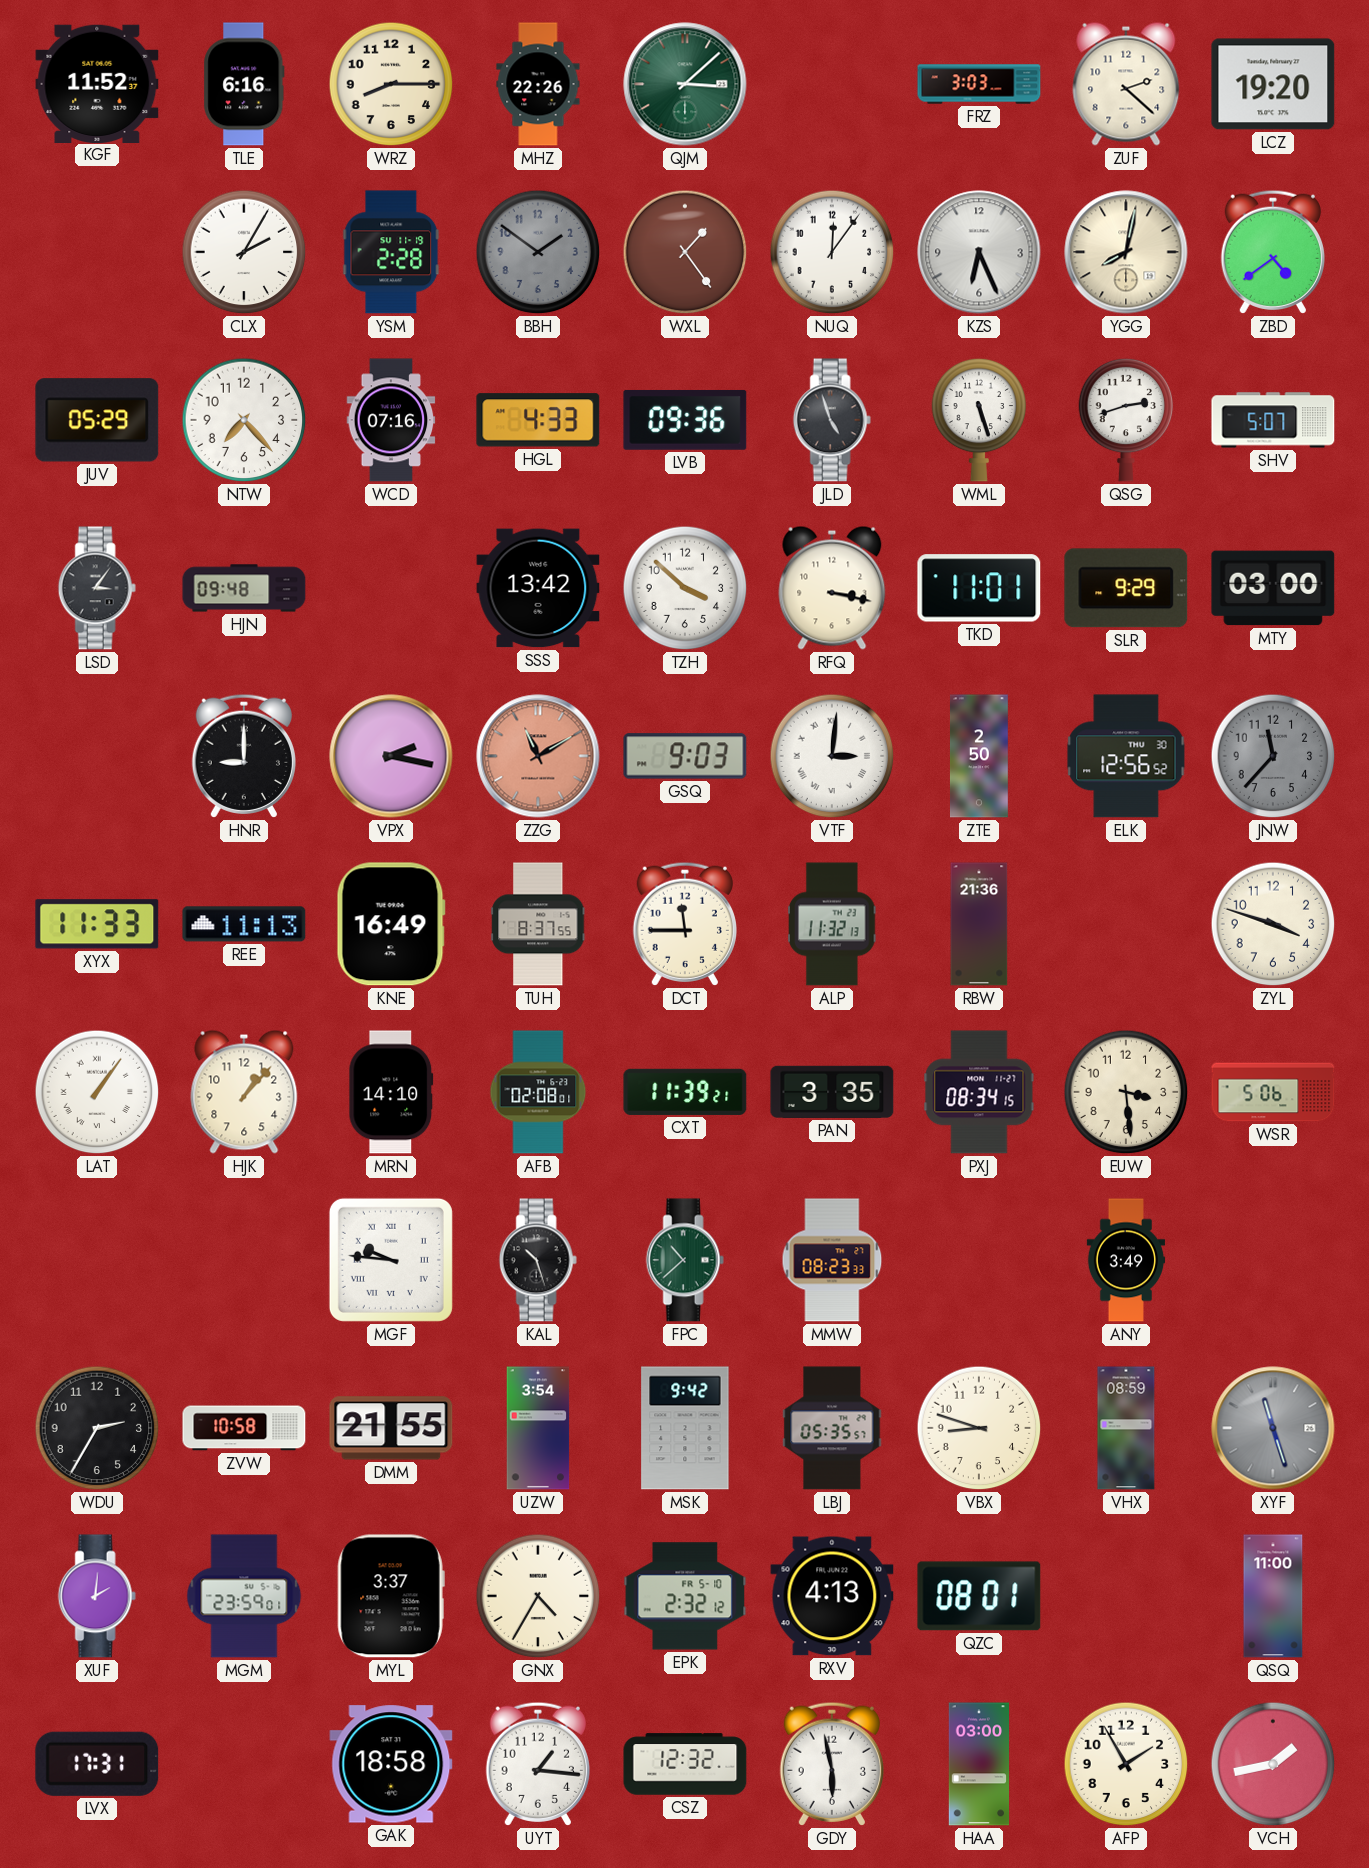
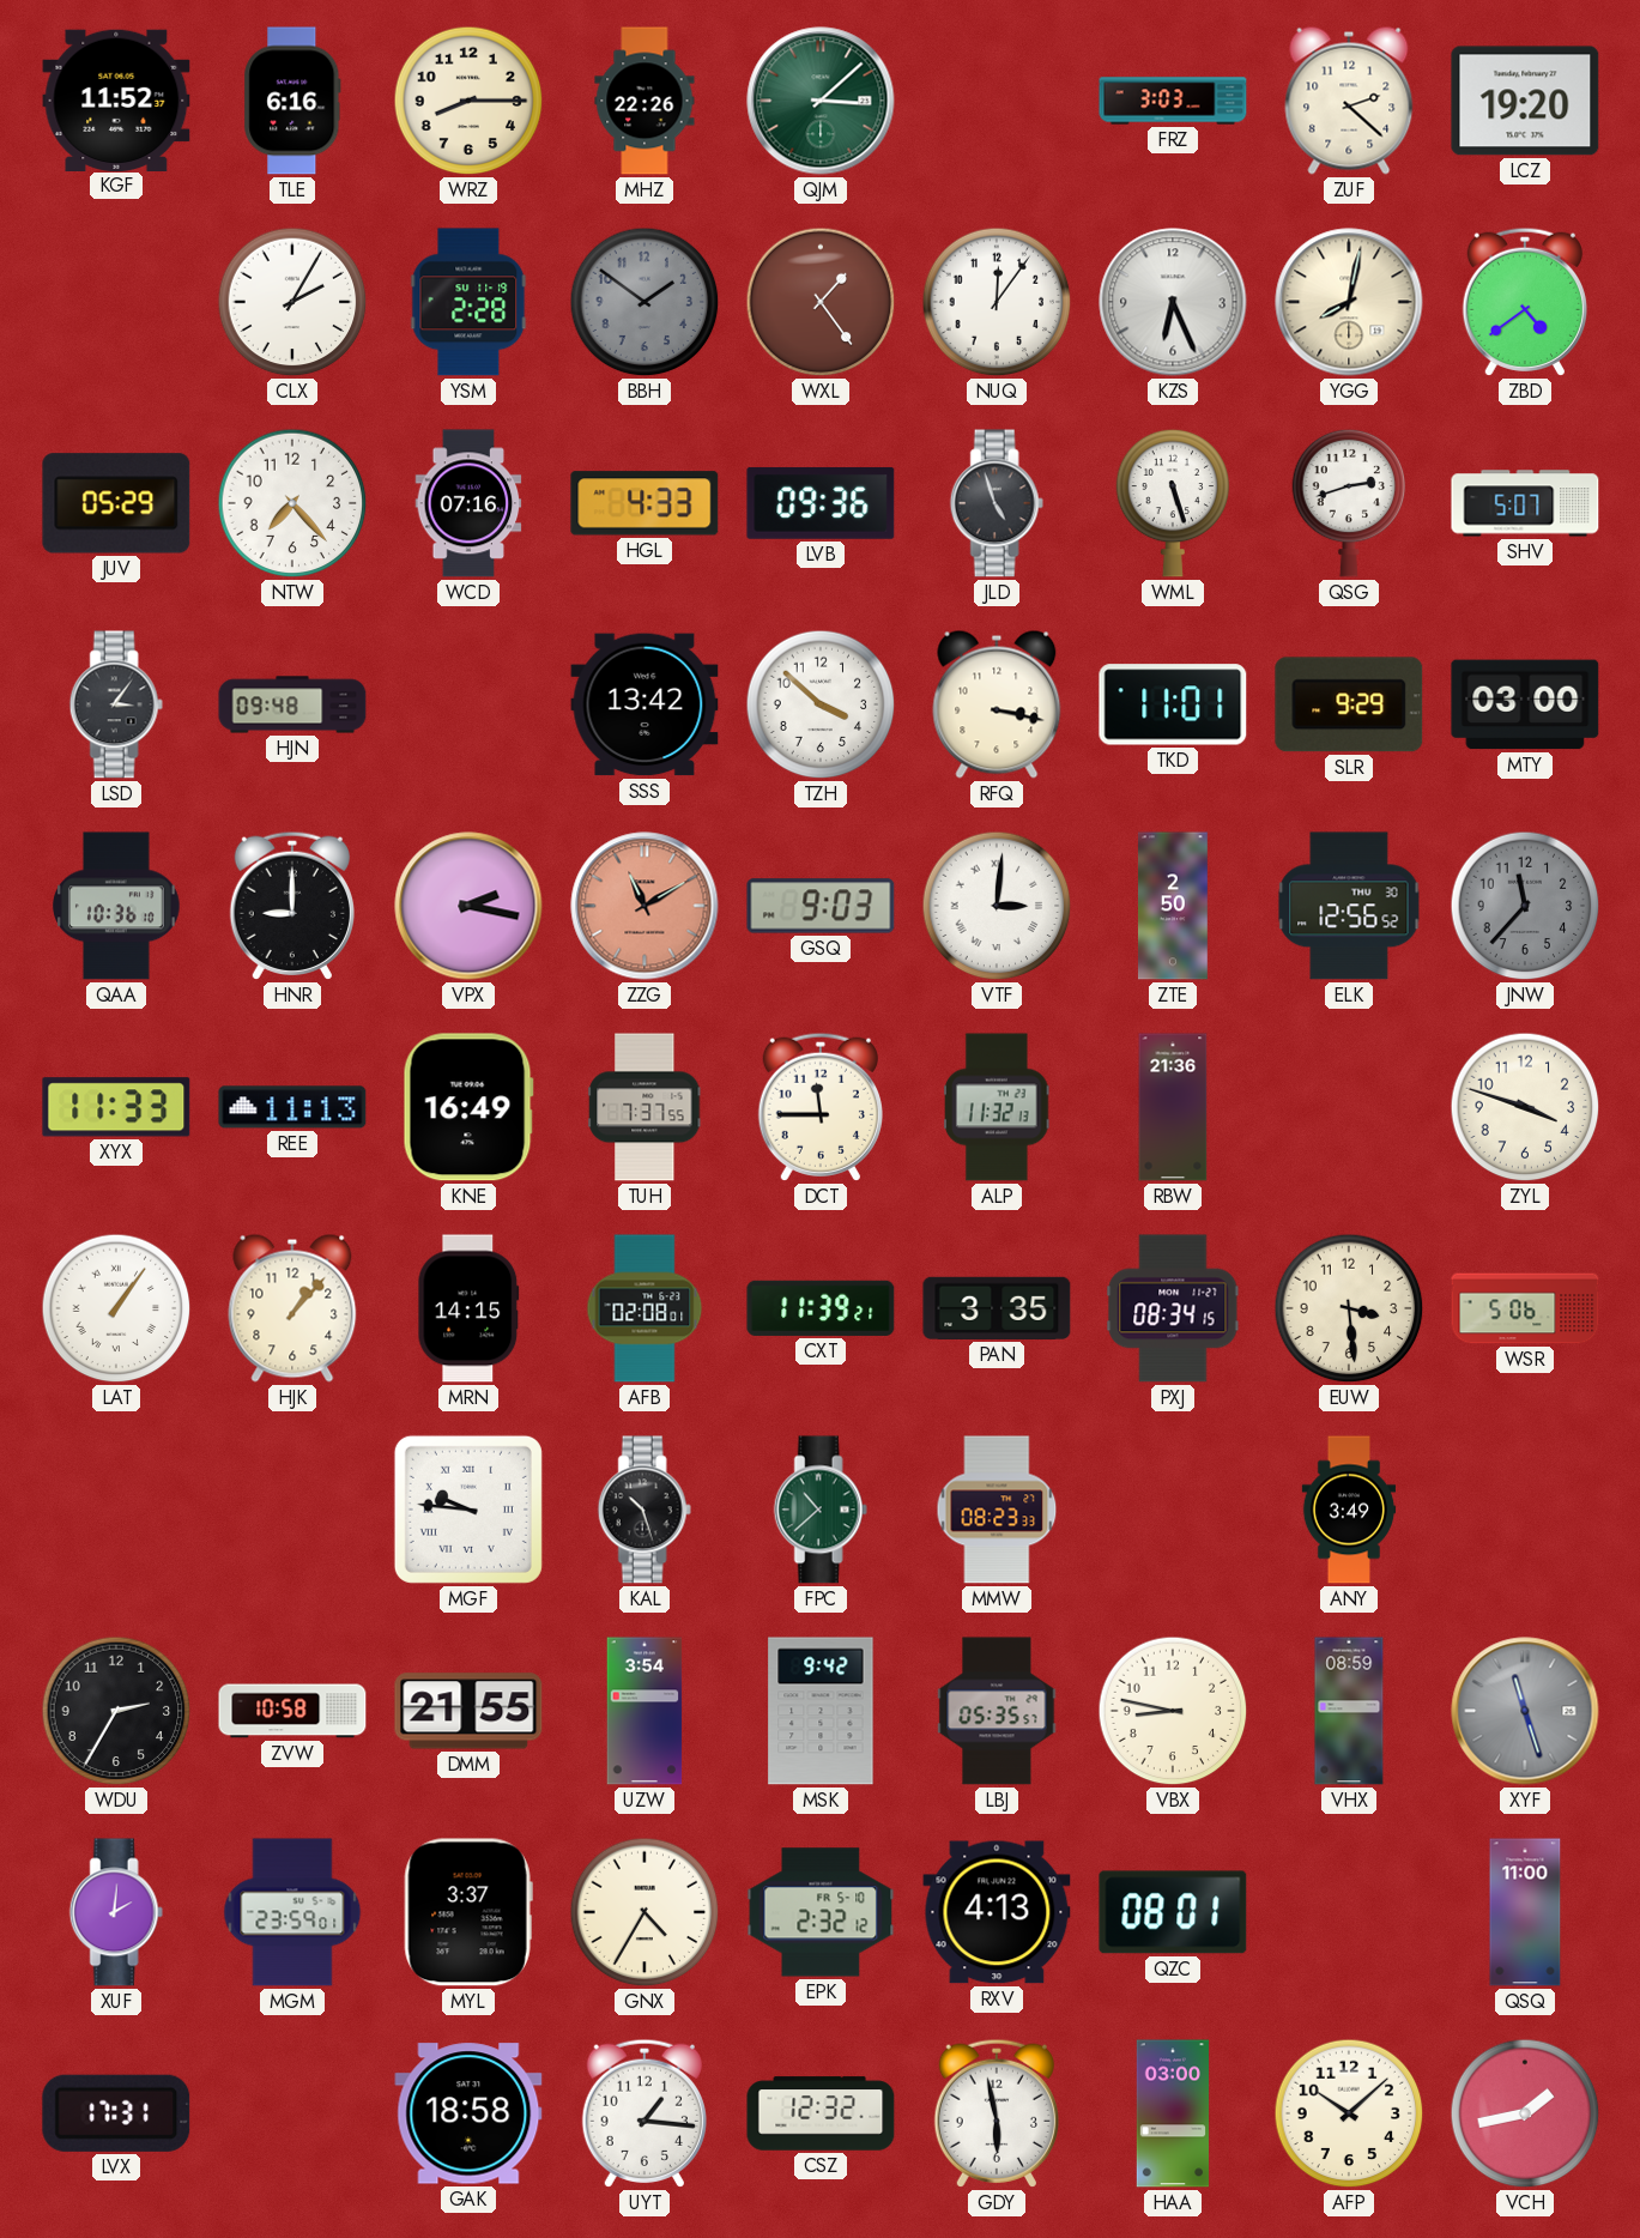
QAA: none -> 10:36
TUH: 8:37 -> 7:37
MRN: 14:10 -> 14:15
VBX: 8:48 -> 8:47
AFP: 1:55 -> 10:08
